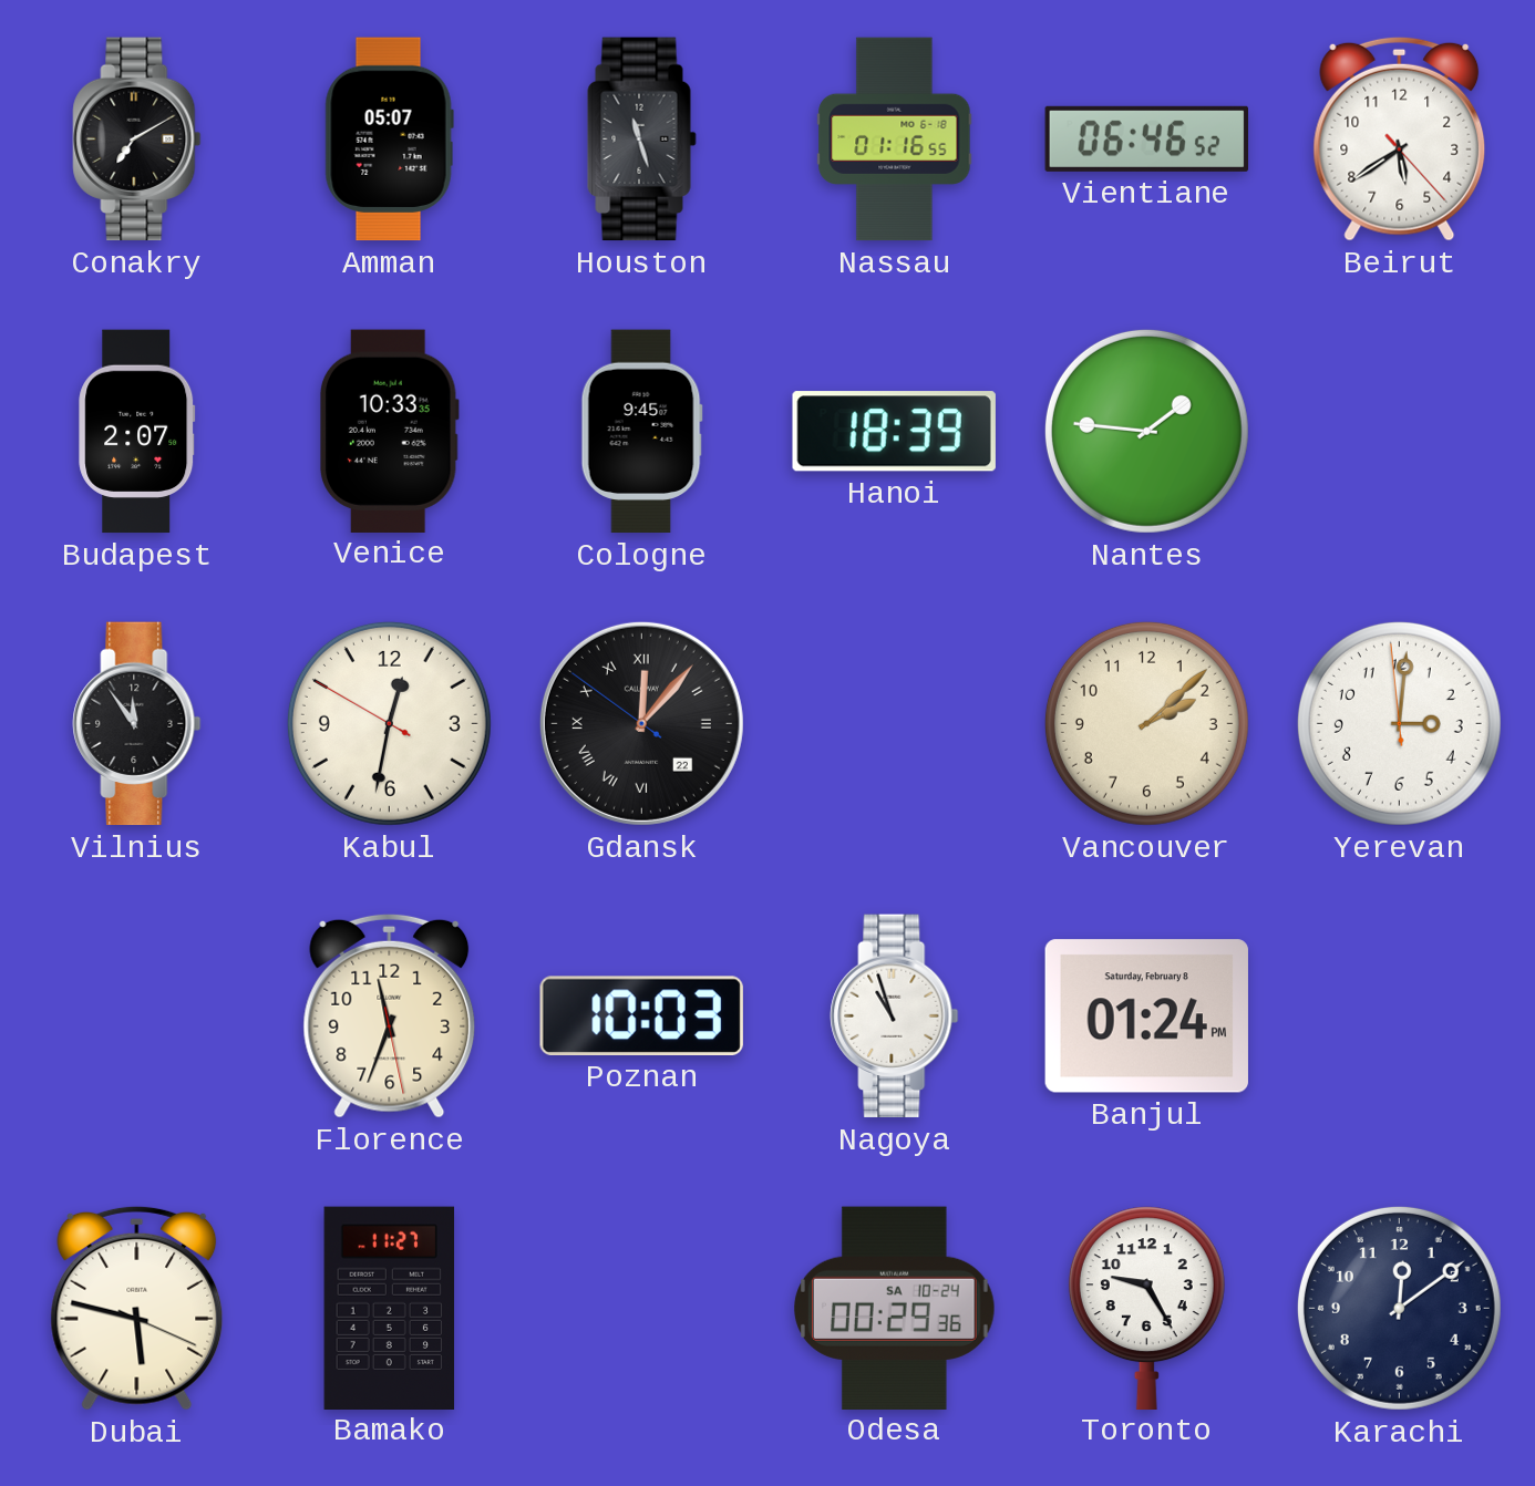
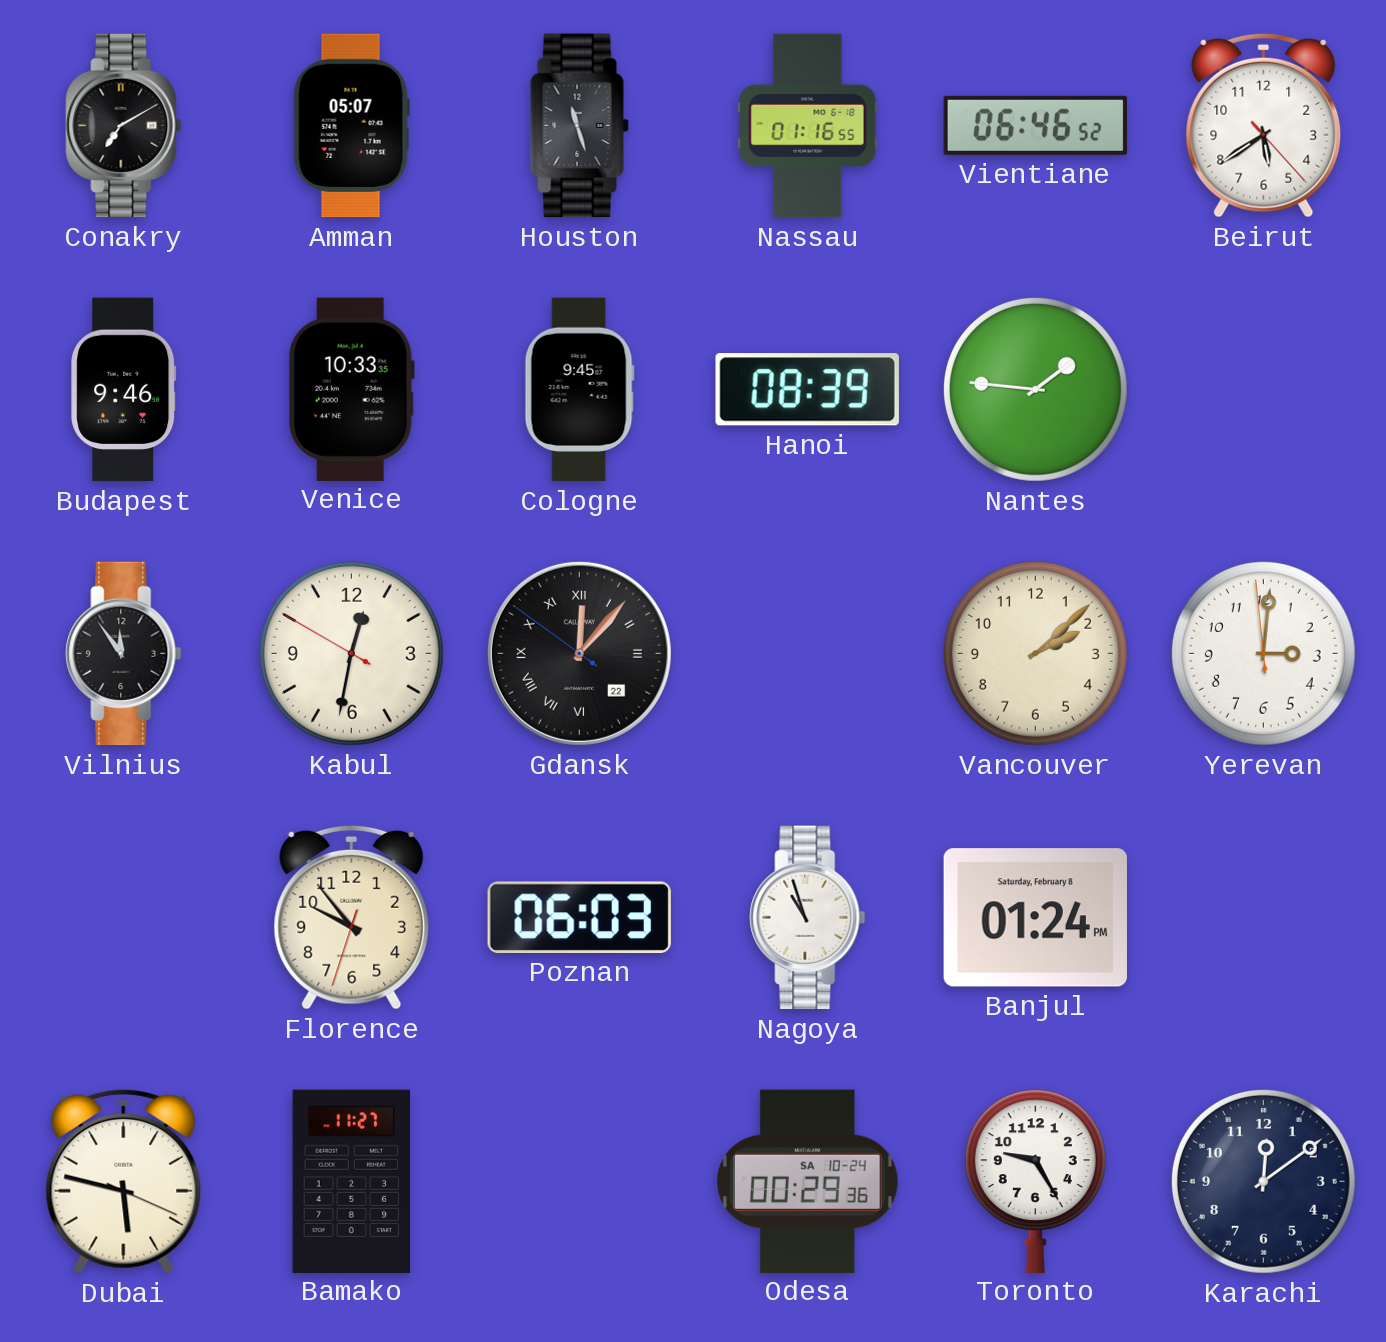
Budapest: 2:07 -> 9:46
Hanoi: 18:39 -> 08:39
Florence: 11:33 -> 9:53
Poznan: 10:03 -> 06:03
